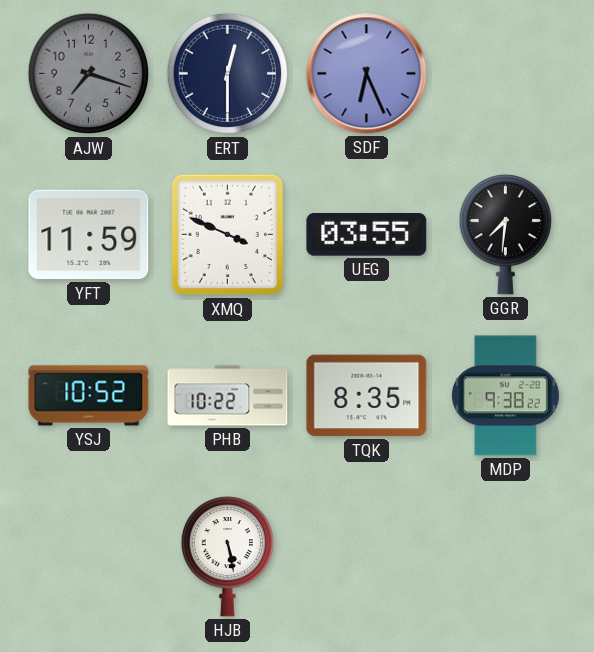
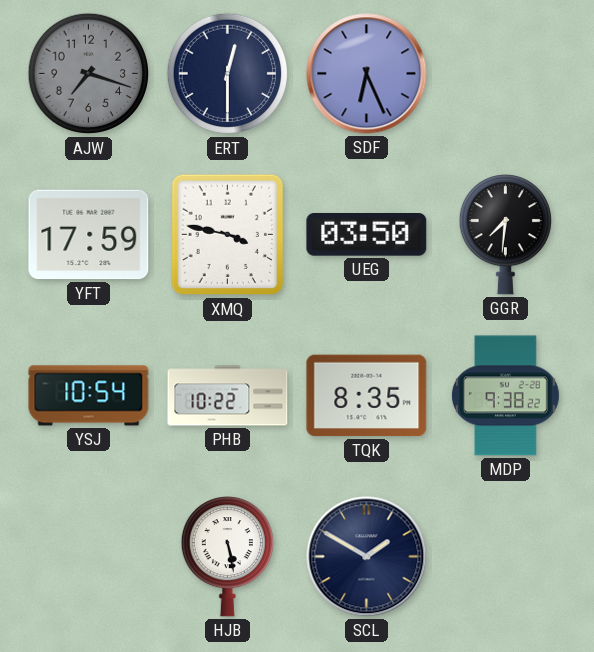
YFT: 11:59 -> 17:59
XMQ: 3:49 -> 3:47
UEG: 03:55 -> 03:50
YSJ: 10:52 -> 10:54
SCL: none -> 1:50
